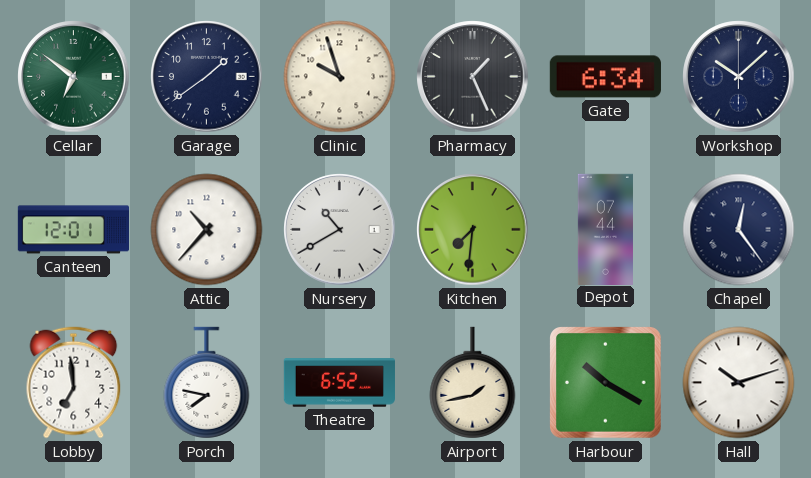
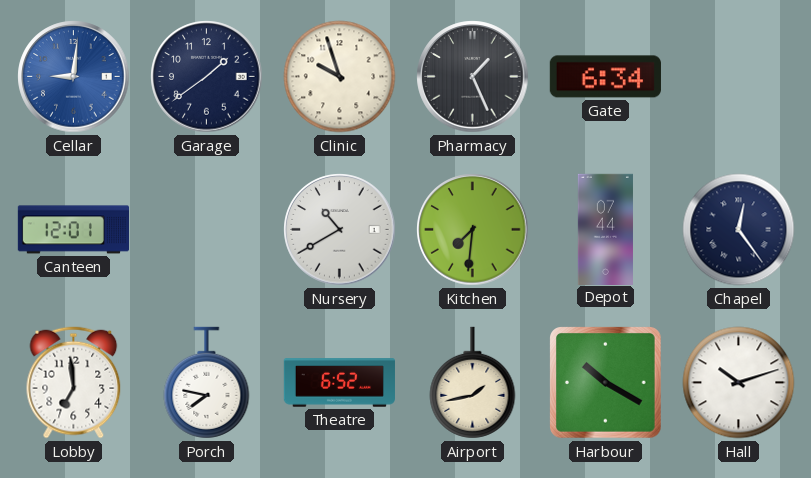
Cellar: 6:51 -> 9:01
Cellar dial: green -> blue
Workshop: 10:08 -> none
Attic: 10:37 -> none
